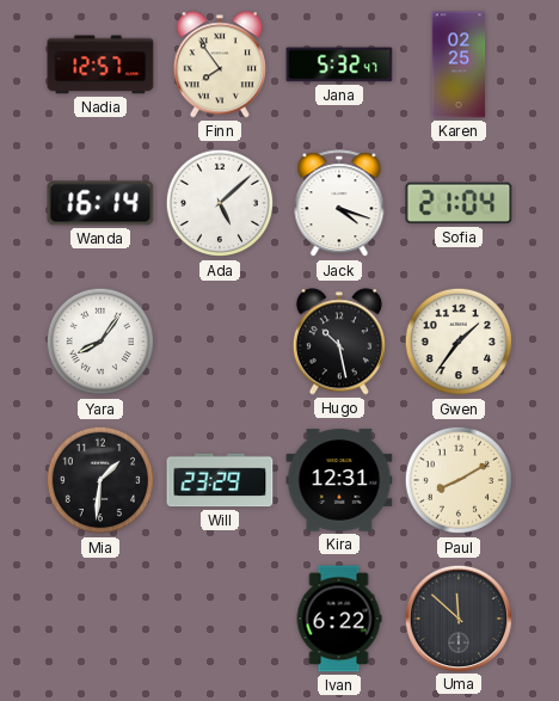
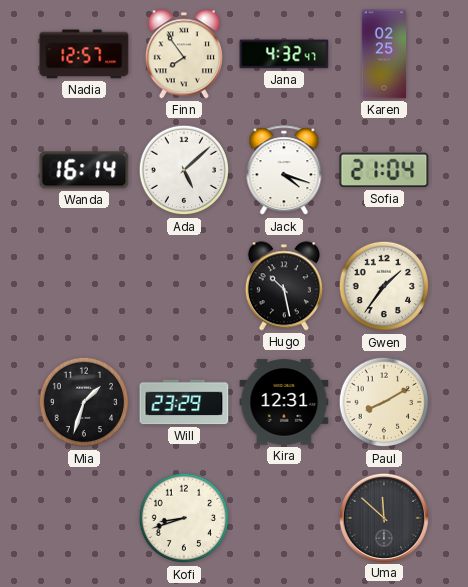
Jana: 5:32 -> 4:32
Yara: 8:06 -> none
Mia: 1:31 -> 1:33
Kofi: none -> 8:42
Ivan: 6:22 -> none
